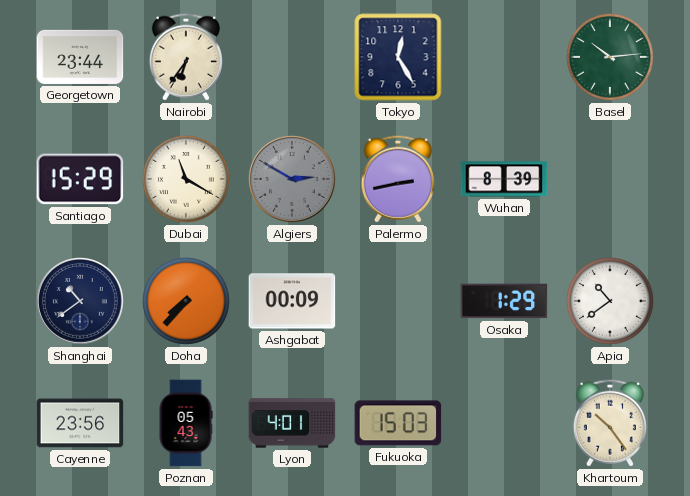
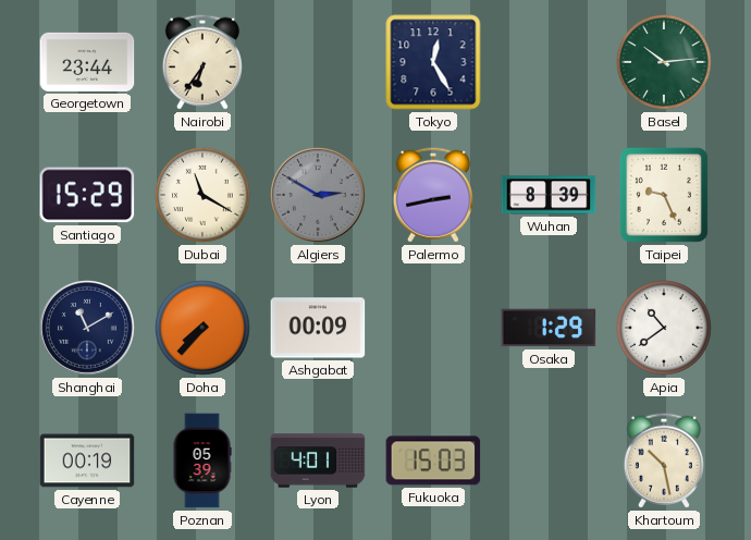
Taipei: none -> 9:26
Shanghai: 10:39 -> 11:10
Cayenne: 23:56 -> 00:19
Poznan: 05:43 -> 05:39
Khartoum: 10:24 -> 10:28
